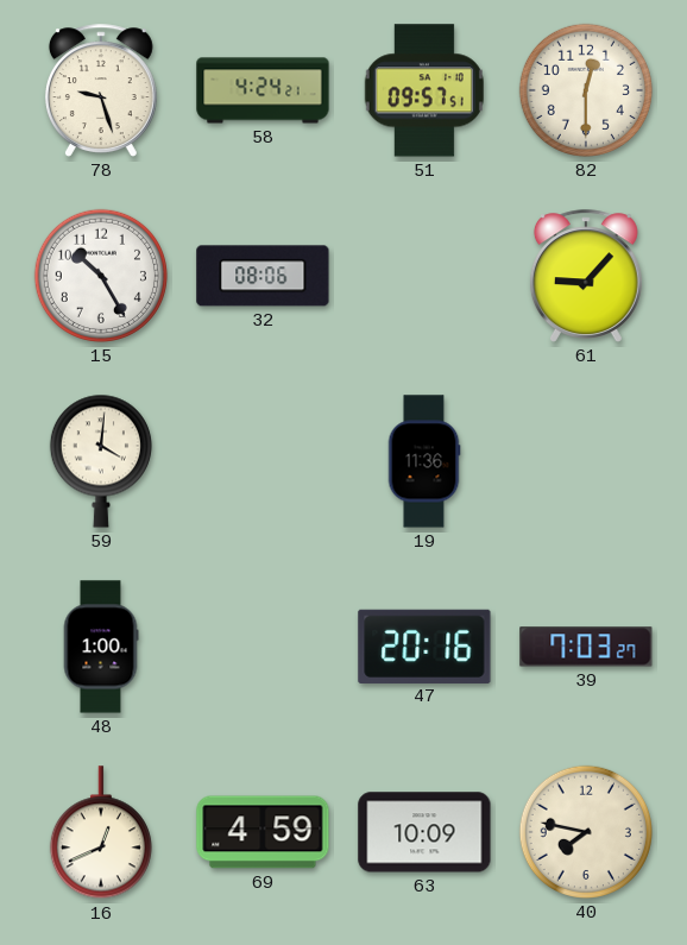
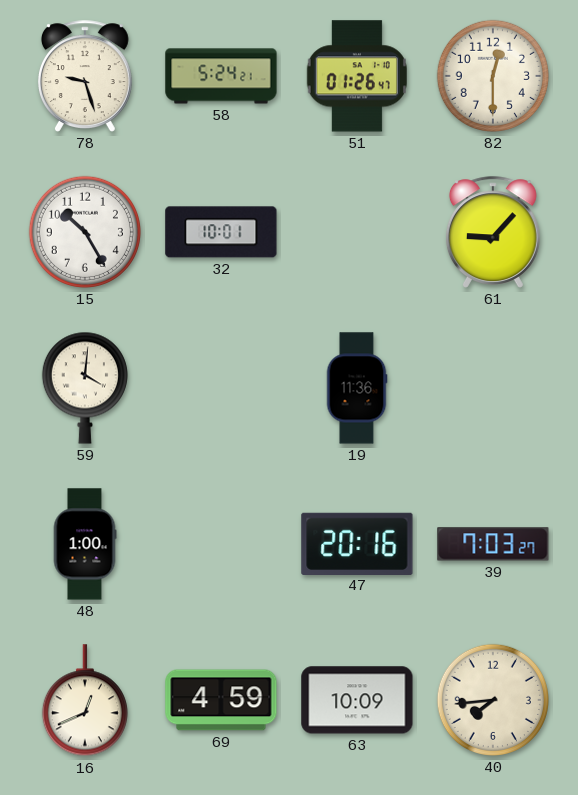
58: 4:24 -> 5:24
51: 09:57 -> 01:26
32: 08:06 -> 10:01
40: 7:47 -> 7:44
